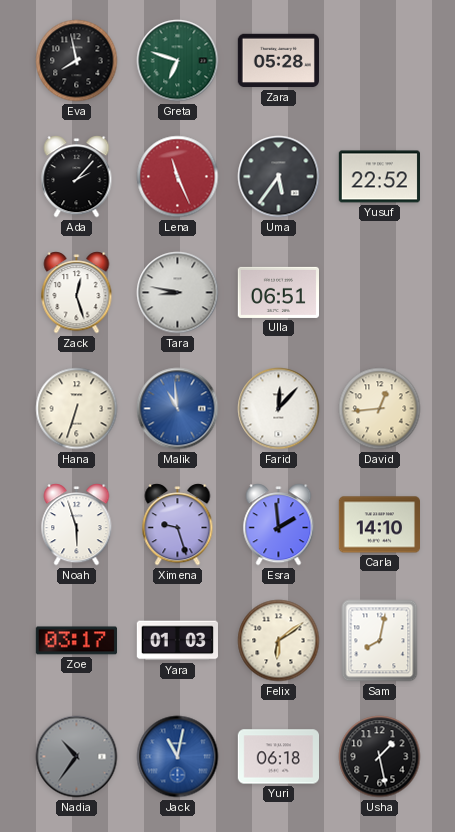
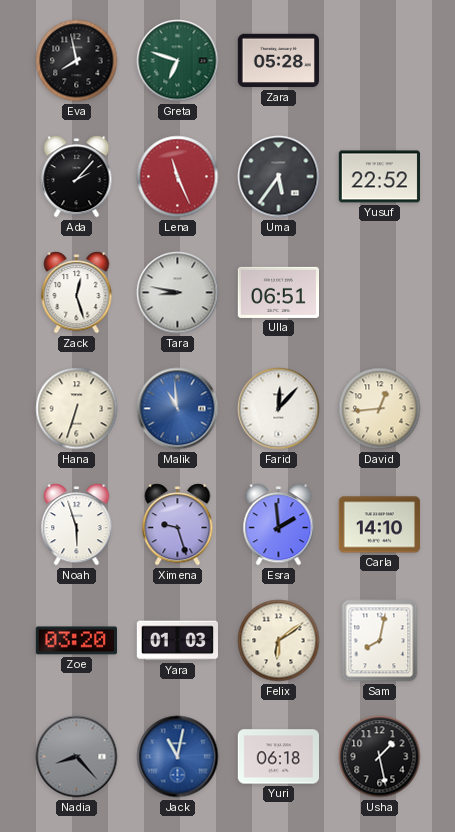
Zoe: 03:17 -> 03:20
Nadia: 10:36 -> 8:23
